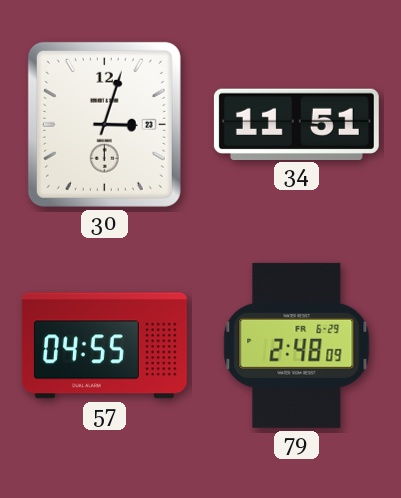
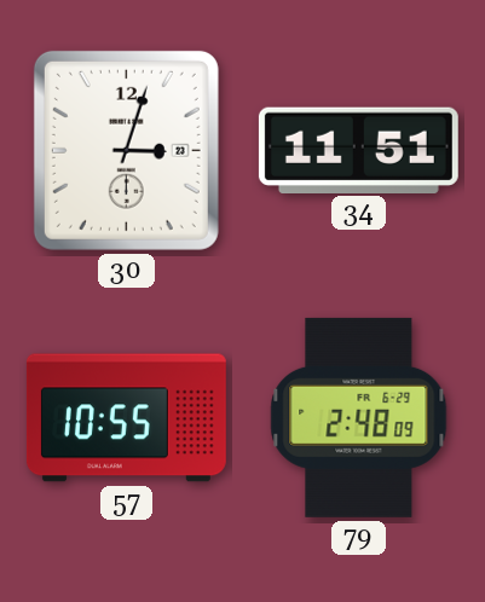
57: 04:55 -> 10:55
